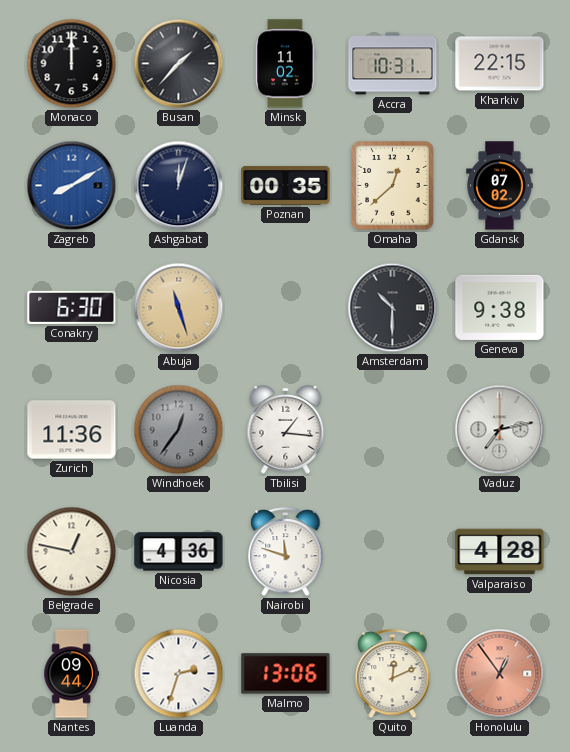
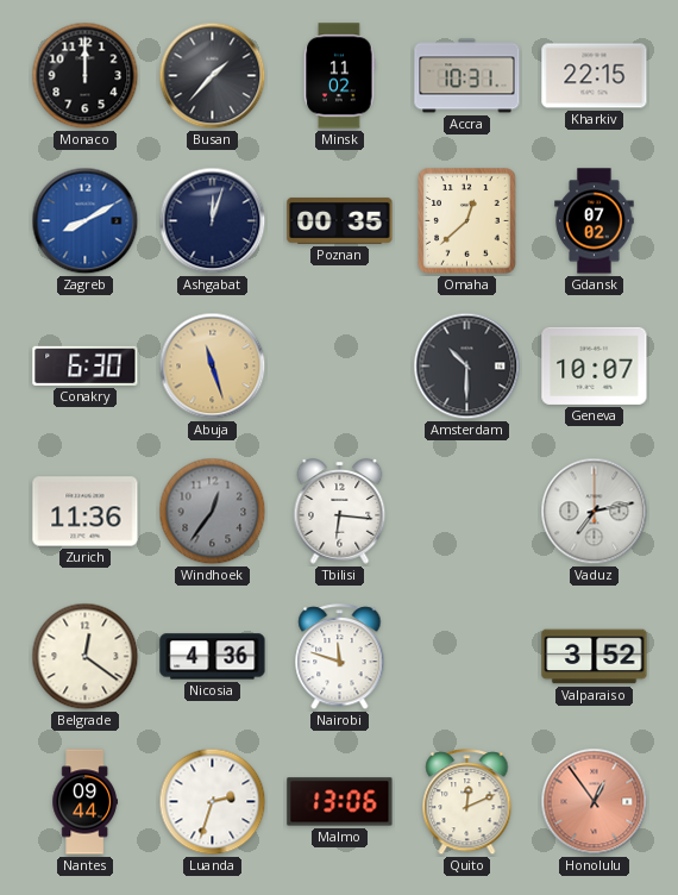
Geneva: 9:38 -> 10:07
Tbilisi: 1:16 -> 6:16
Belgrade: 12:47 -> 12:21
Valparaiso: 4:28 -> 3:52
